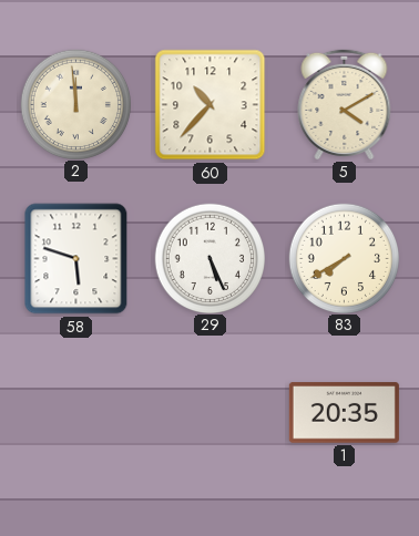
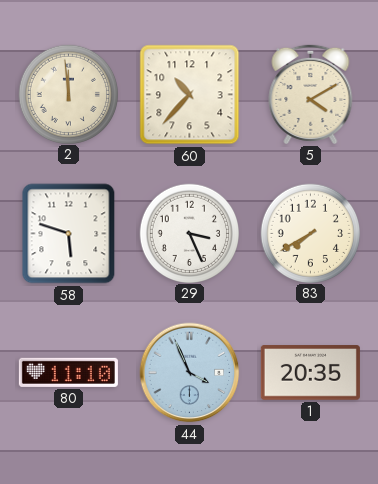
29: 5:26 -> 3:26
80: none -> 11:10
44: none -> 3:56
